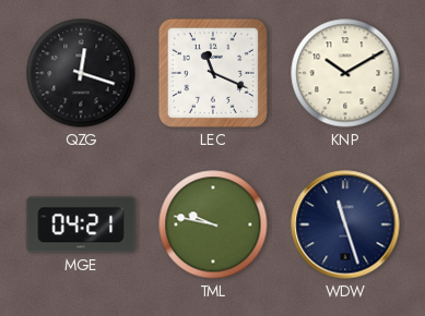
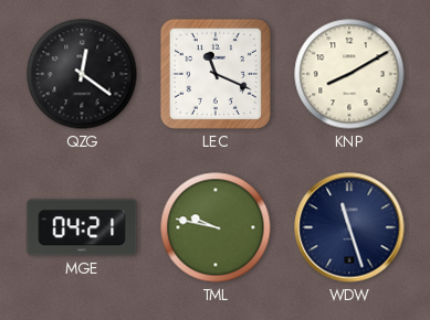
QZG: 12:18 -> 12:21
KNP: 10:10 -> 8:10
